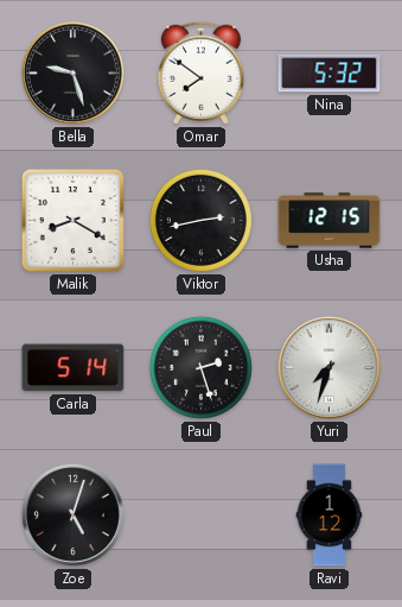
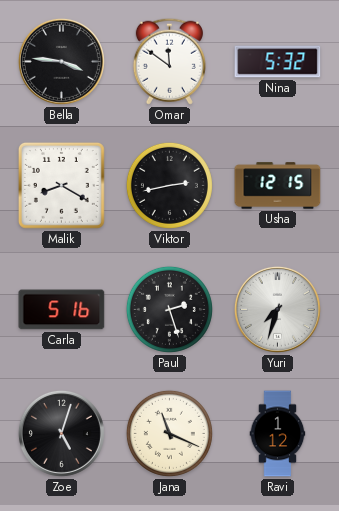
Bella: 9:27 -> 3:46
Omar: 7:51 -> 11:51
Carla: 5:14 -> 5:16
Jana: none -> 11:19
